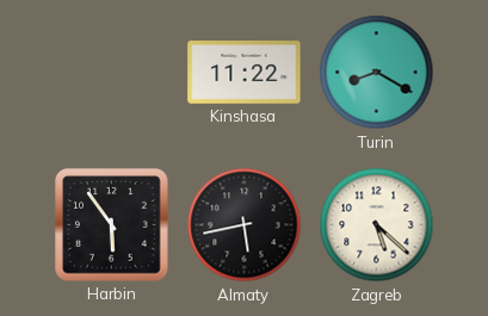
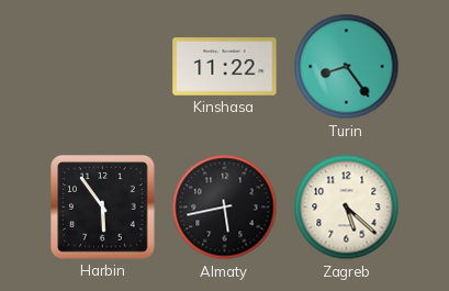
Turin: 8:20 -> 8:24
